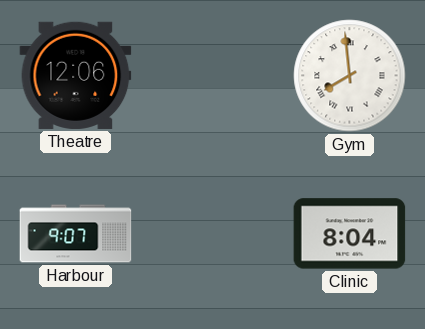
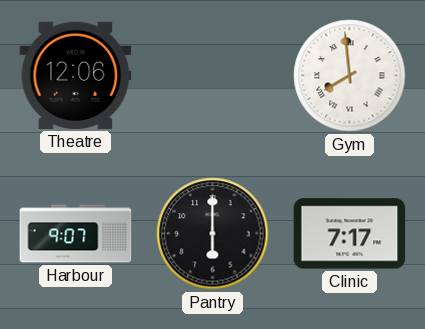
Pantry: none -> 6:00
Clinic: 8:04 -> 7:17
